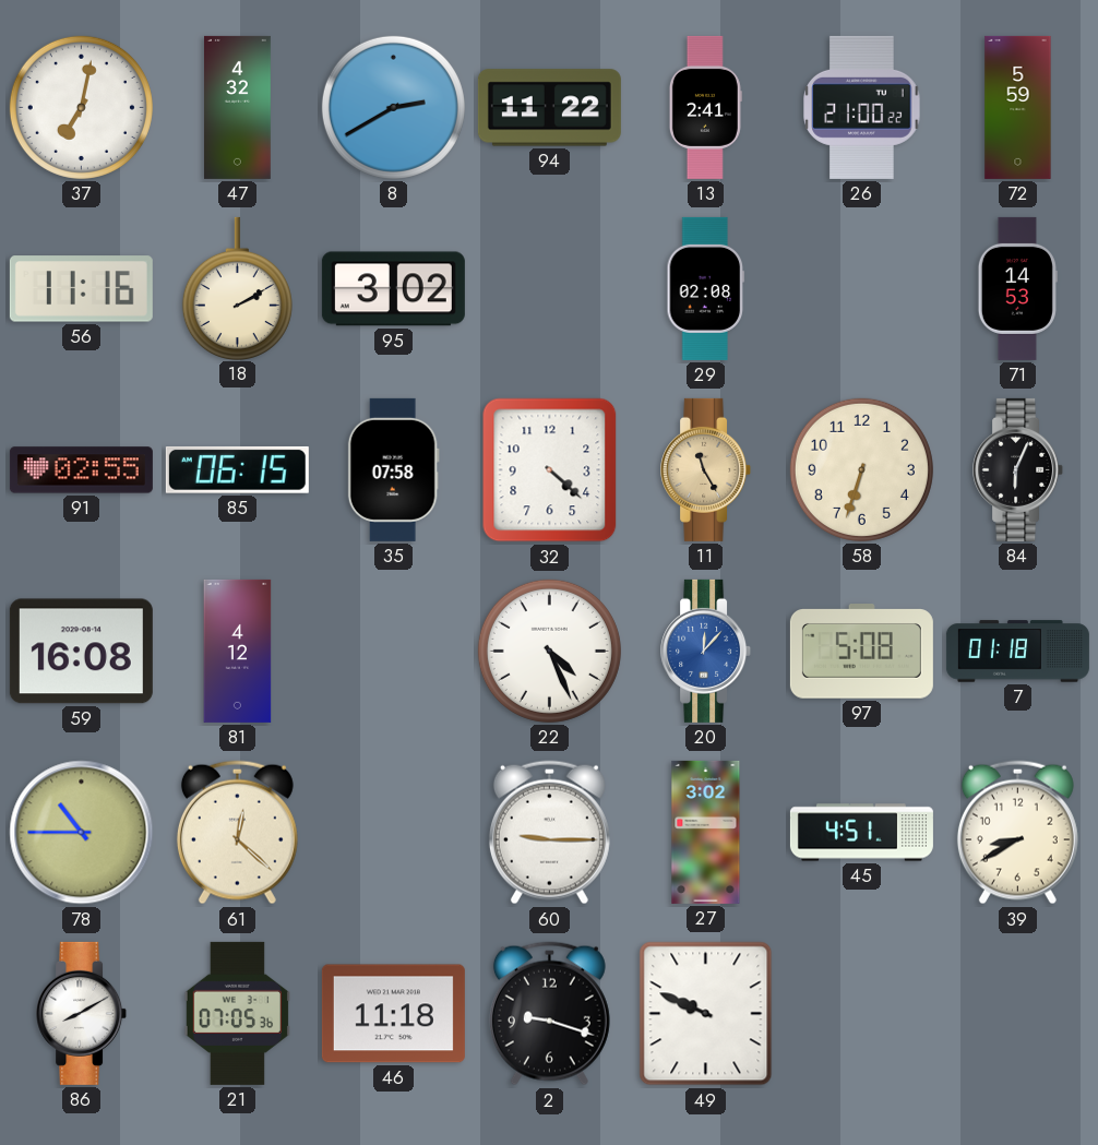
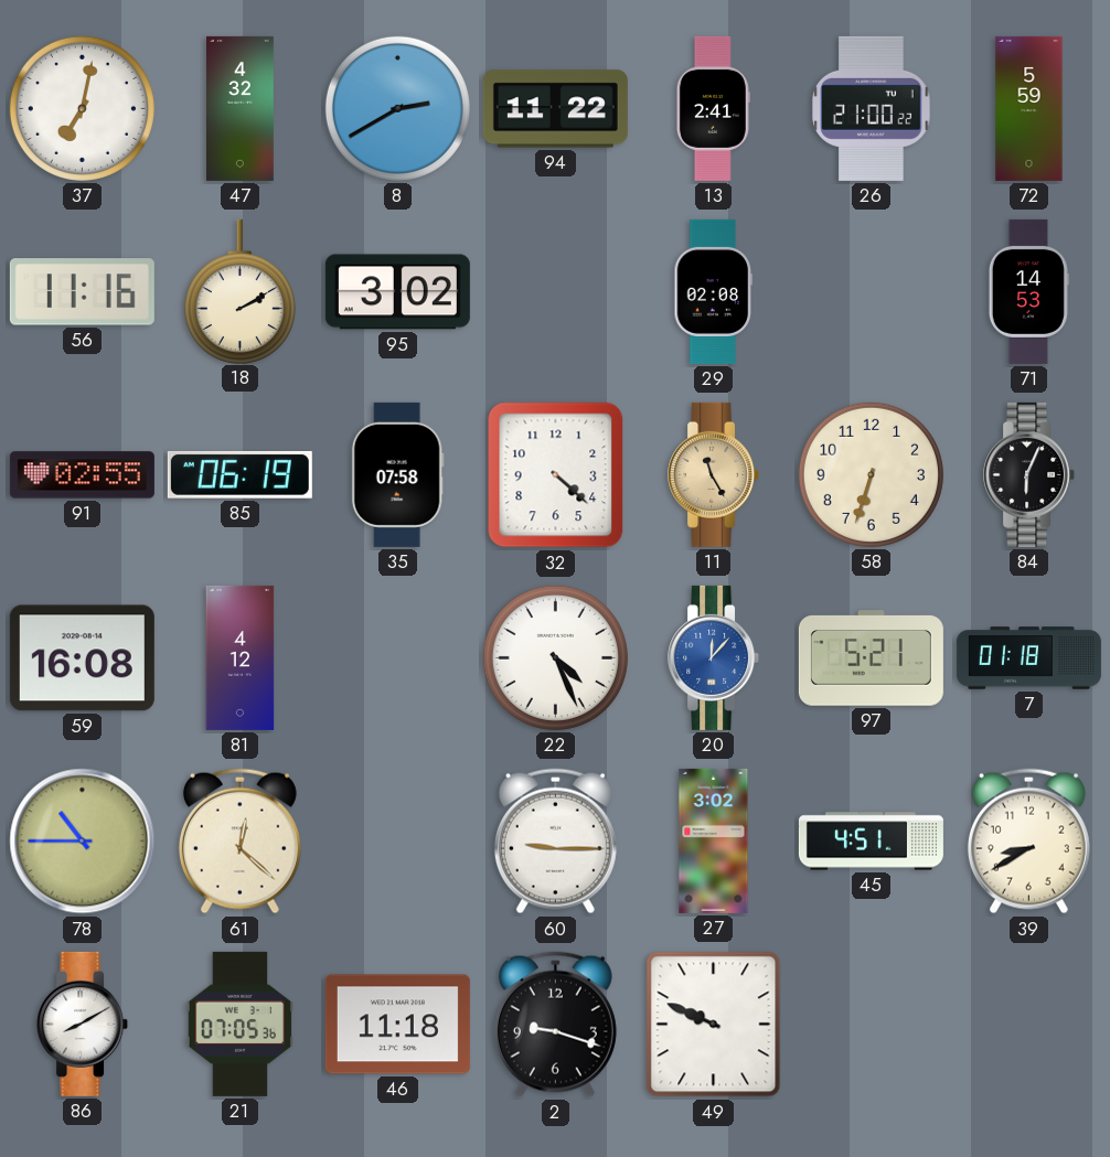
85: 06:15 -> 06:19
97: 5:08 -> 5:21
